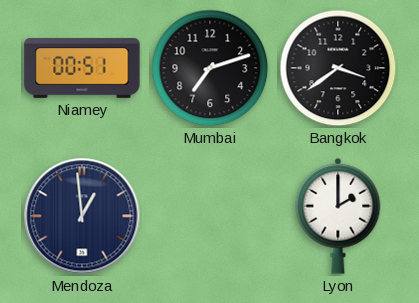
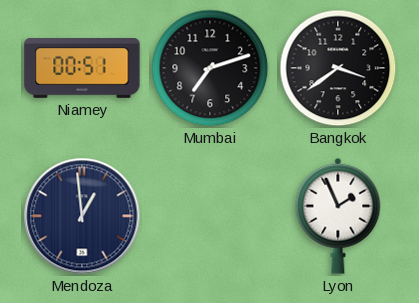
Lyon: 2:00 -> 1:56
